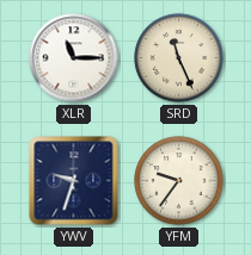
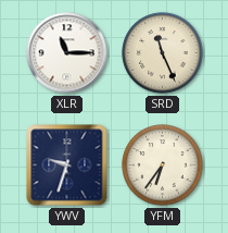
YFM: 9:36 -> 6:36
